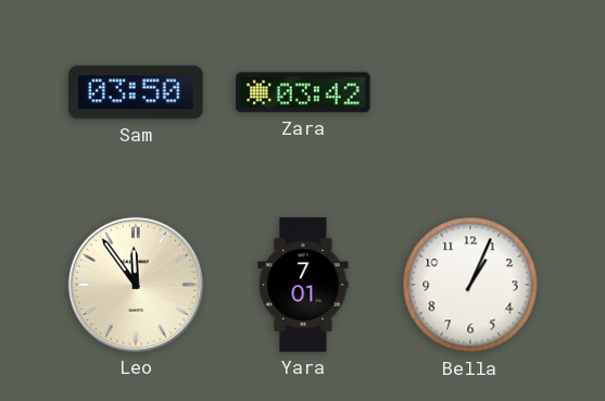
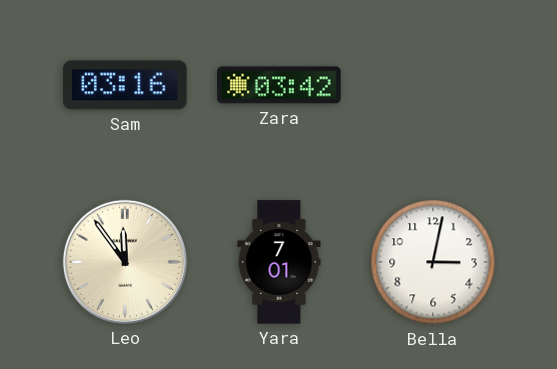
Sam: 03:50 -> 03:16
Bella: 1:04 -> 3:02
